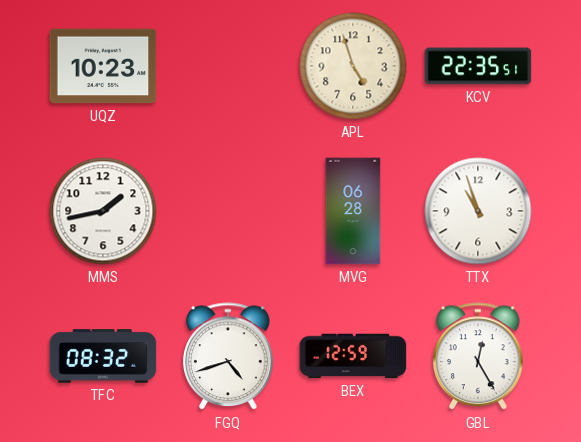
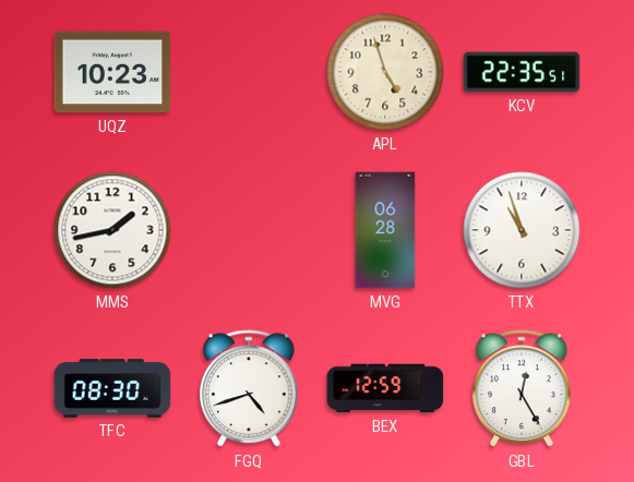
TFC: 08:32 -> 08:30
